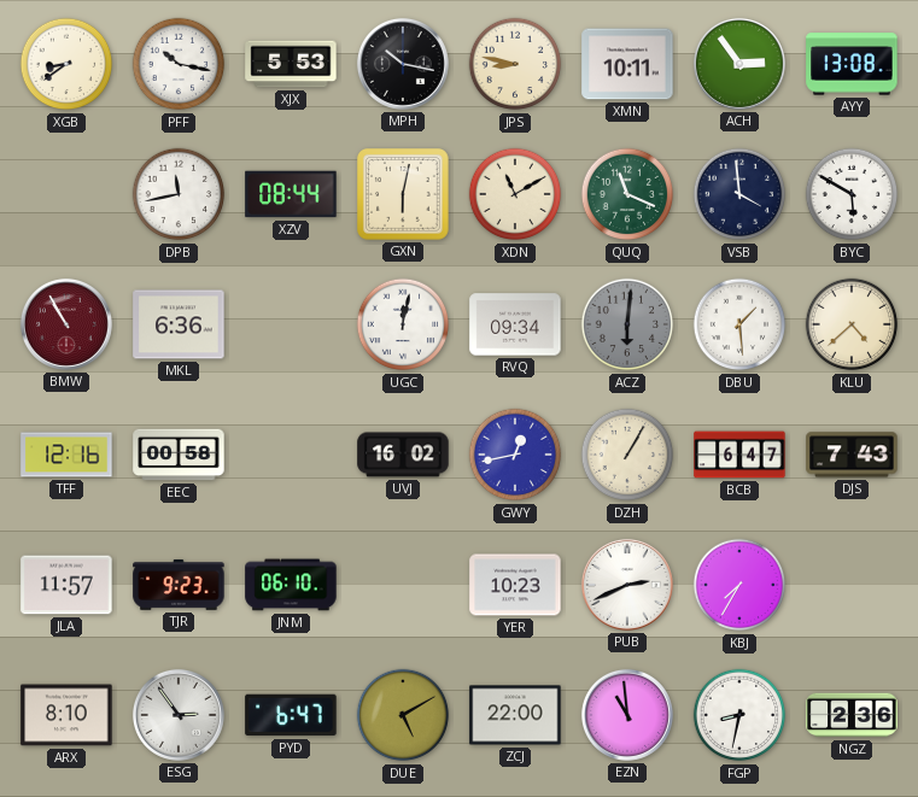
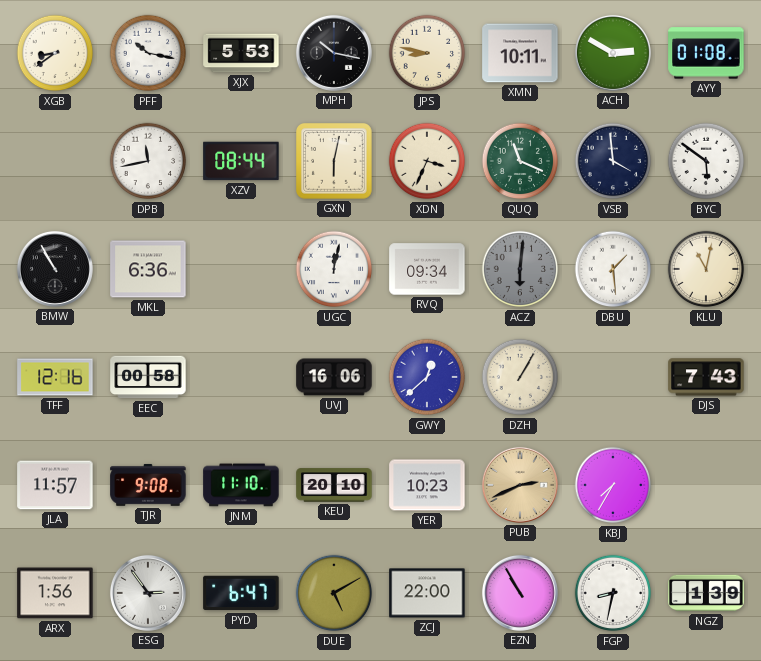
ACH: 2:54 -> 2:50
AYY: 13:08 -> 01:08
XDN: 11:10 -> 3:34
BYC: 5:50 -> 5:51
BMW dial: burgundy -> black
KLU: 4:38 -> 11:02
UVJ: 16:02 -> 16:06
GWY: 12:43 -> 12:38
BCB: 6:47 -> none
TJR: 9:23 -> 9:08
JNM: 06:10 -> 11:10
KEU: none -> 20:10
PUB dial: white -> champagne
ARX: 8:10 -> 1:56
EZN: 10:59 -> 10:55
NGZ: 2:36 -> 1:39
